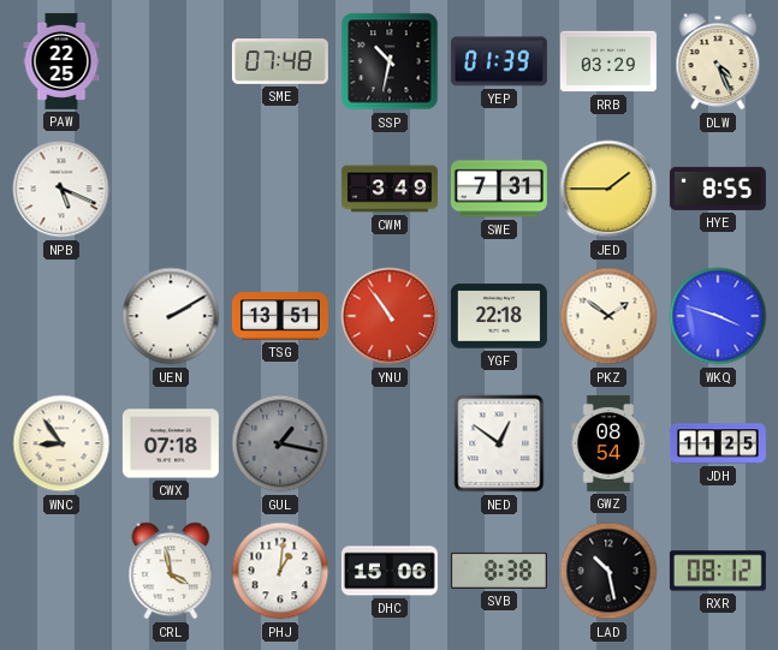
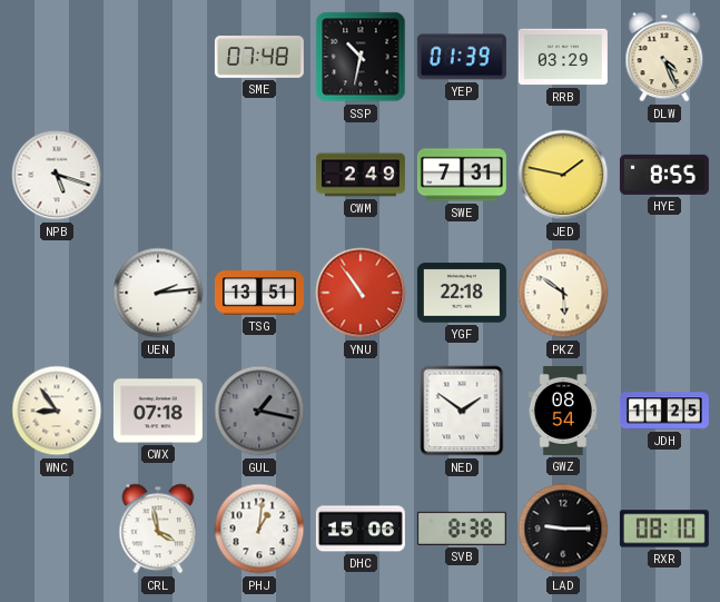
PAW: 22:25 -> none
NPB: 5:19 -> 5:18
CWM: 3:49 -> 2:49
JED: 1:45 -> 1:47
UEN: 2:10 -> 2:14
PKZ: 1:51 -> 5:51
WKQ: 3:48 -> none
NED: 12:51 -> 1:51
LAD: 10:28 -> 9:15
RXR: 08:12 -> 08:10
